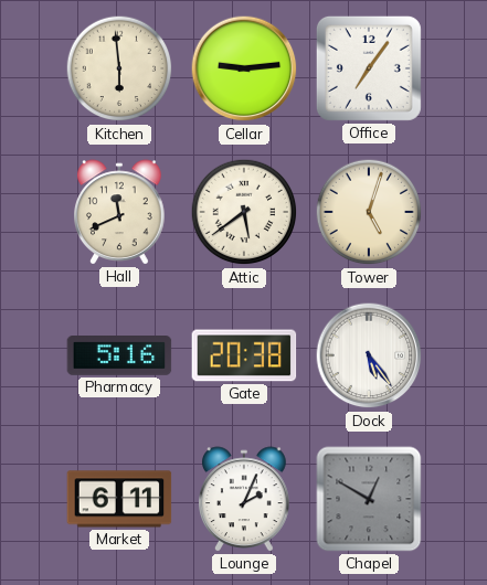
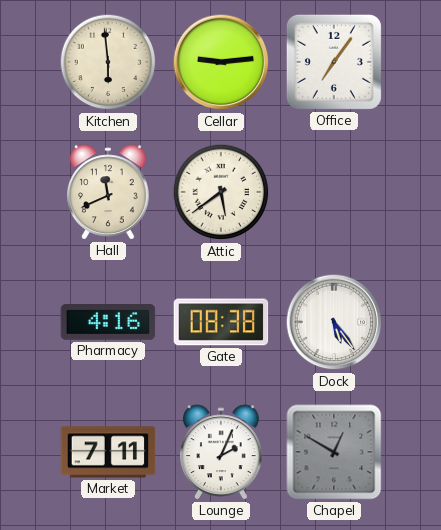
Tower: 5:03 -> none
Pharmacy: 5:16 -> 4:16
Gate: 20:38 -> 08:38
Market: 6:11 -> 7:11
